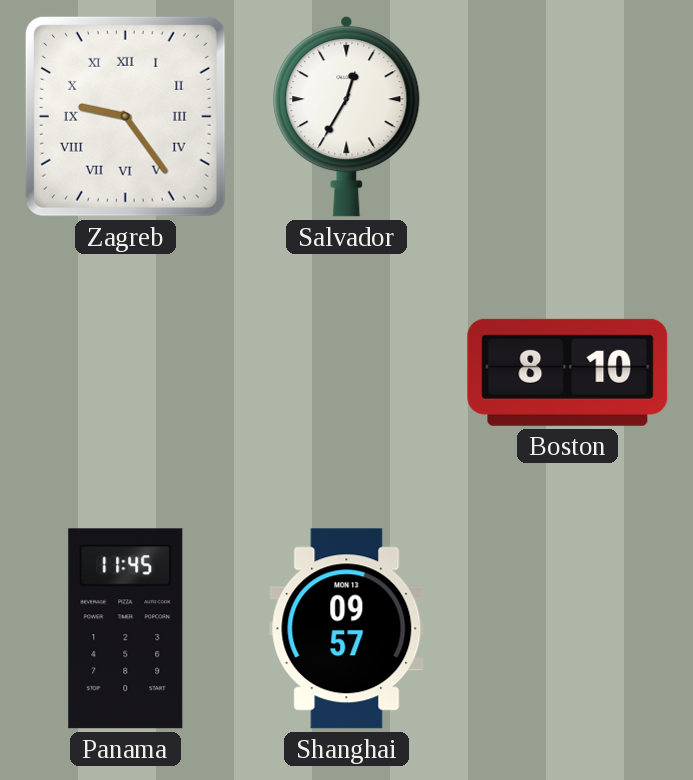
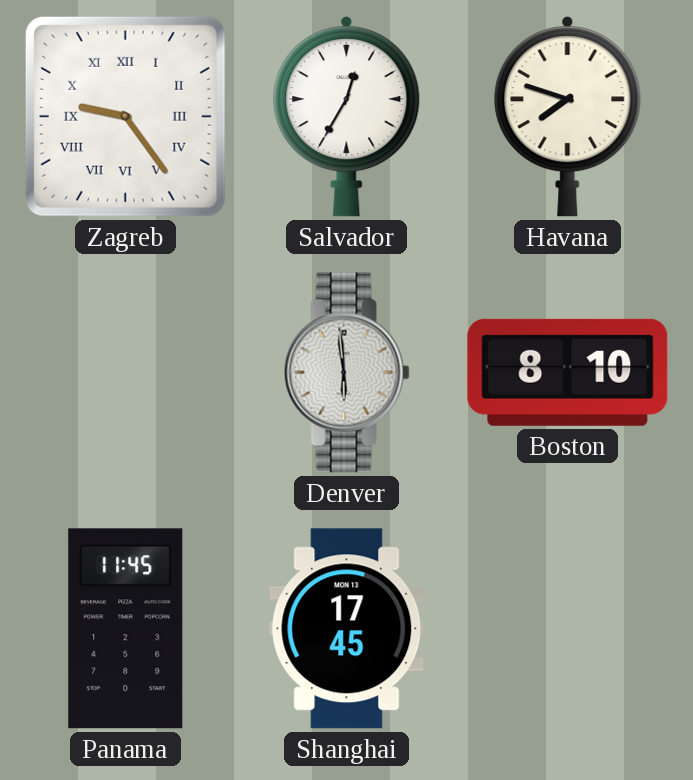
Havana: none -> 7:48
Denver: none -> 5:59
Shanghai: 09:57 -> 17:45
